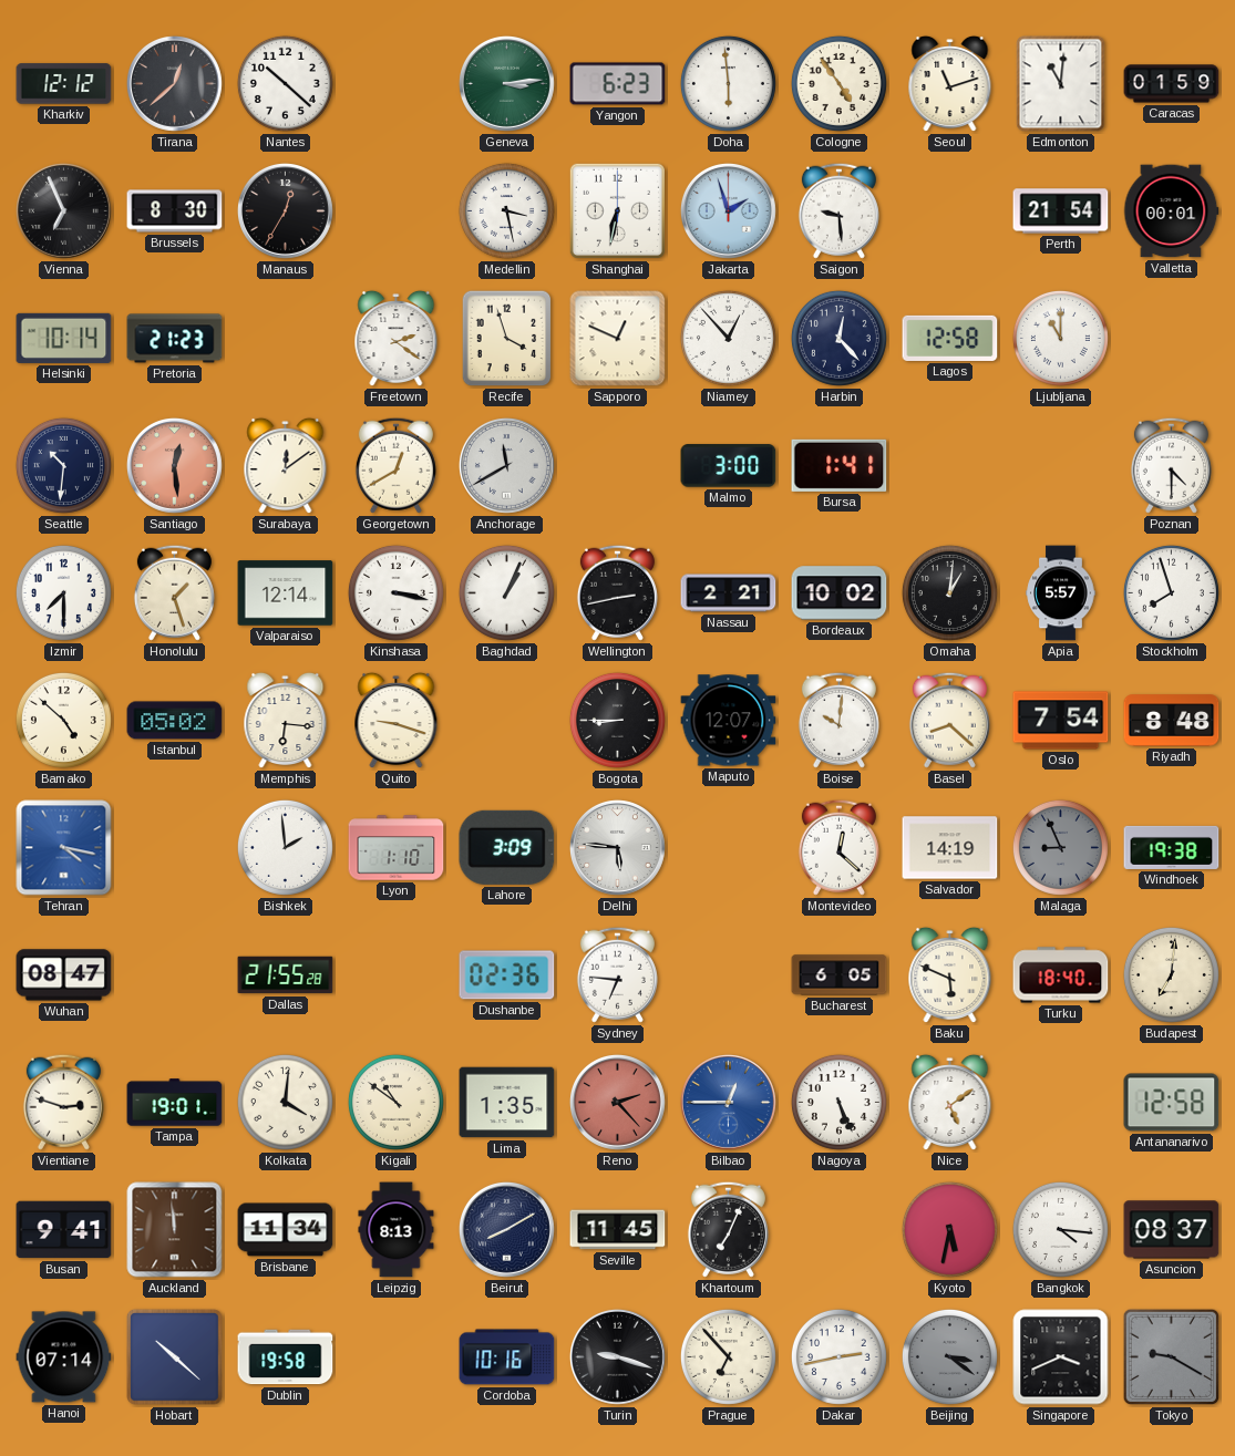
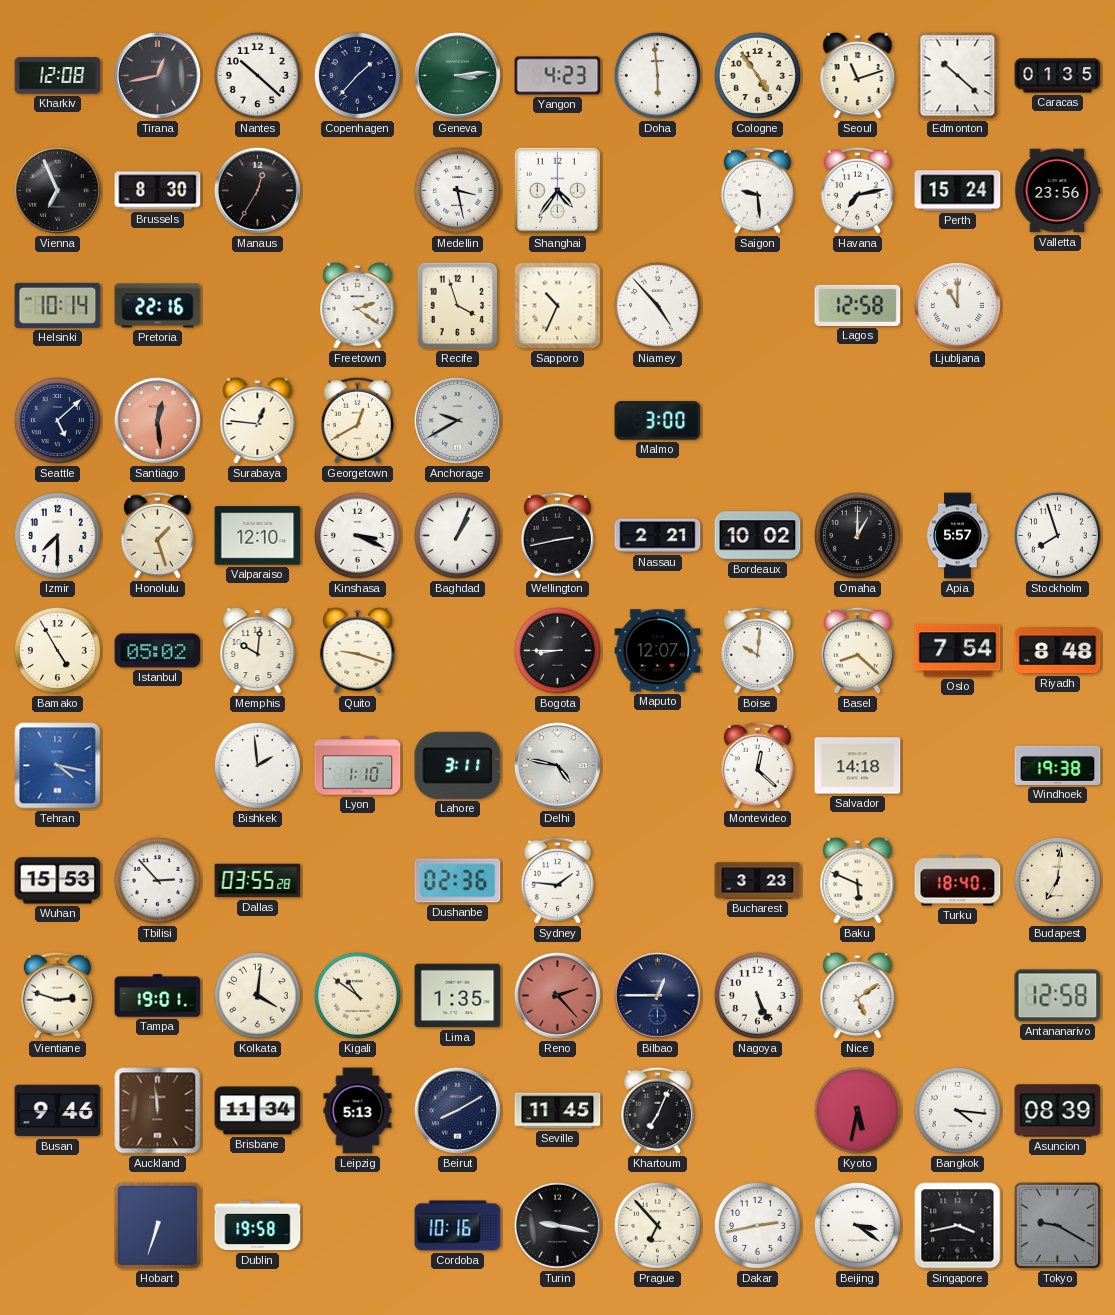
Kharkiv: 12:12 -> 12:08
Tirana: 12:38 -> 12:43
Copenhagen: none -> 1:37
Yangon: 6:23 -> 4:23
Edmonton: 11:01 -> 10:22
Caracas: 01:59 -> 01:35
Shanghai: 6:32 -> 4:36
Jakarta: 1:57 -> none
Havana: none -> 7:13
Perth: 21:54 -> 15:24
Valletta: 00:01 -> 23:56
Pretoria: 21:23 -> 22:16
Sapporo: 12:49 -> 10:34
Niamey: 12:53 -> 4:53
Harbin: 12:23 -> none
Seattle: 10:31 -> 5:08
Surabaya: 12:09 -> 12:46
Anchorage: 11:40 -> 9:40
Bursa: 1:41 -> none
Poznan: 4:30 -> none
Valparaiso: 12:14 -> 12:10
Kinshasa: 3:17 -> 3:19
Omaha: 1:01 -> 1:00
Bamako: 4:52 -> 4:55
Memphis: 6:16 -> 10:01
Lahore: 3:09 -> 3:11
Delhi: 5:46 -> 4:47
Salvador: 14:19 -> 14:18
Malaga: 8:56 -> none
Wuhan: 08:47 -> 15:53
Tbilisi: none -> 2:53
Dallas: 21:55 -> 03:55
Sydney: 6:46 -> 1:46
Bucharest: 6:05 -> 3:23
Bilbao dial: blue -> navy
Busan: 9:41 -> 9:46
Leipzig: 8:13 -> 5:13
Asuncion: 08:37 -> 08:39
Hanoi: 07:14 -> none
Hobart: 10:22 -> 6:33
Turin: 9:18 -> 9:17
Beijing dial: grey -> white
Singapore: 3:41 -> 3:43
